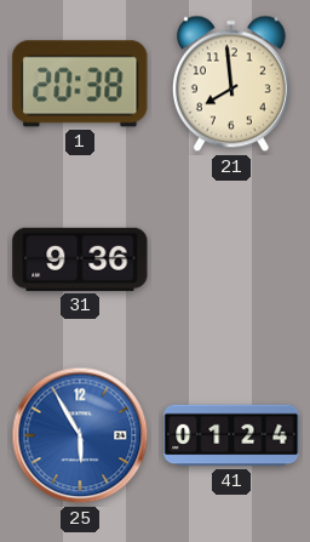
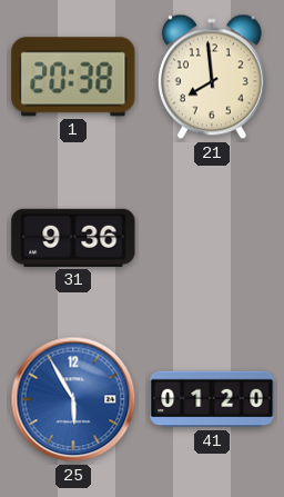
41: 01:24 -> 01:20
